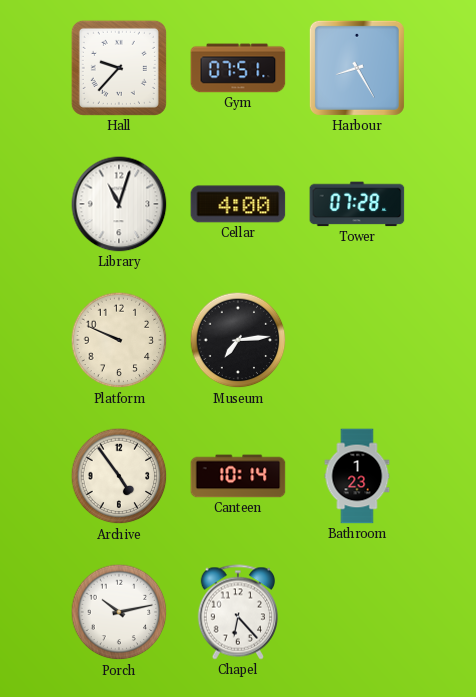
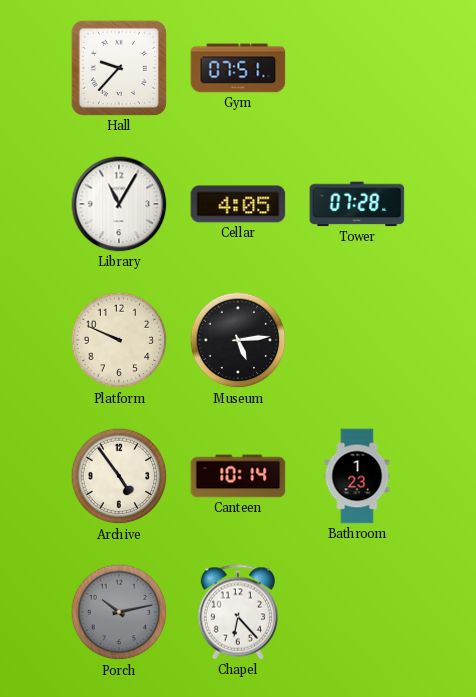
Harbour: 8:25 -> none
Library: 11:03 -> 11:05
Cellar: 4:00 -> 4:05
Museum: 7:14 -> 5:14
Porch dial: white -> grey
